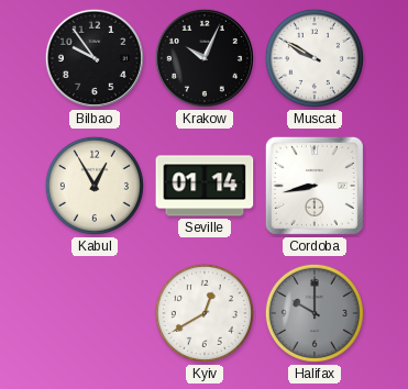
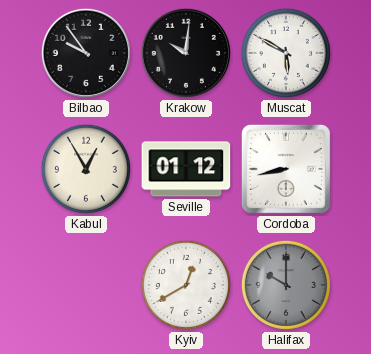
Krakow: 10:04 -> 10:01
Muscat: 9:50 -> 5:50
Seville: 01:14 -> 01:12
